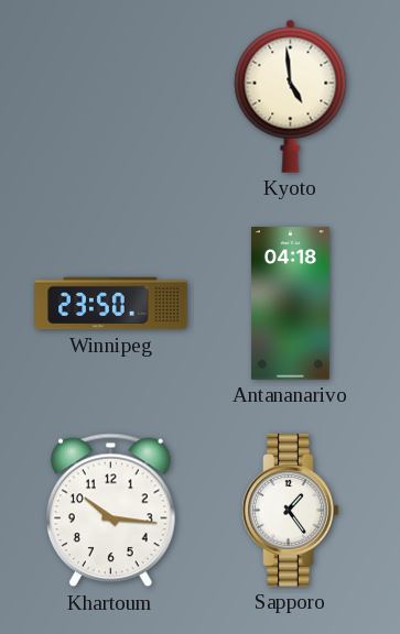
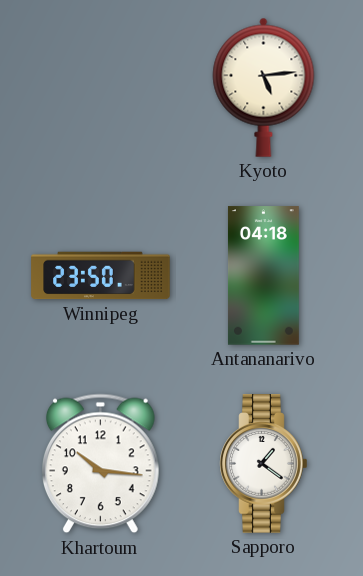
Kyoto: 4:59 -> 5:14
Sapporo: 1:24 -> 1:21
